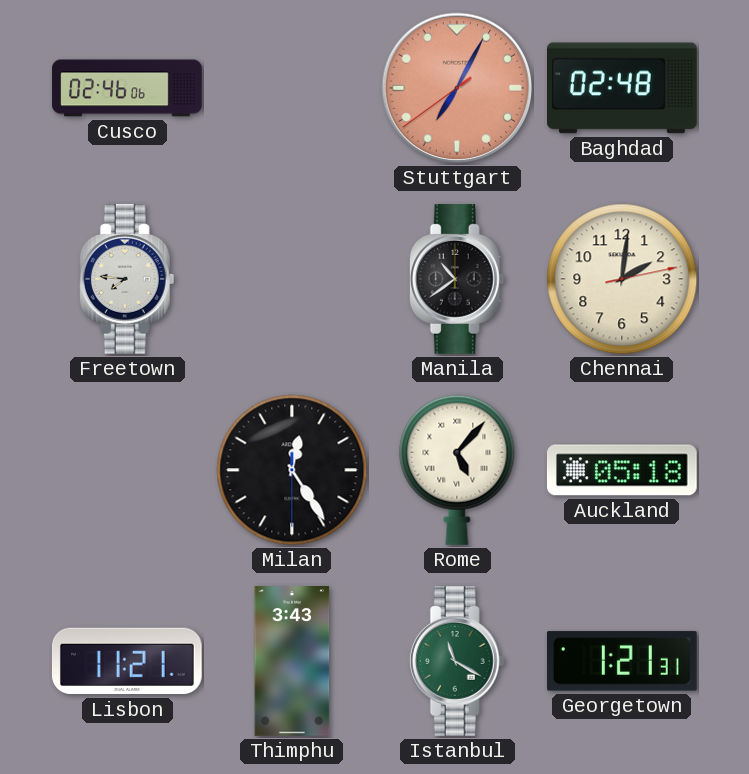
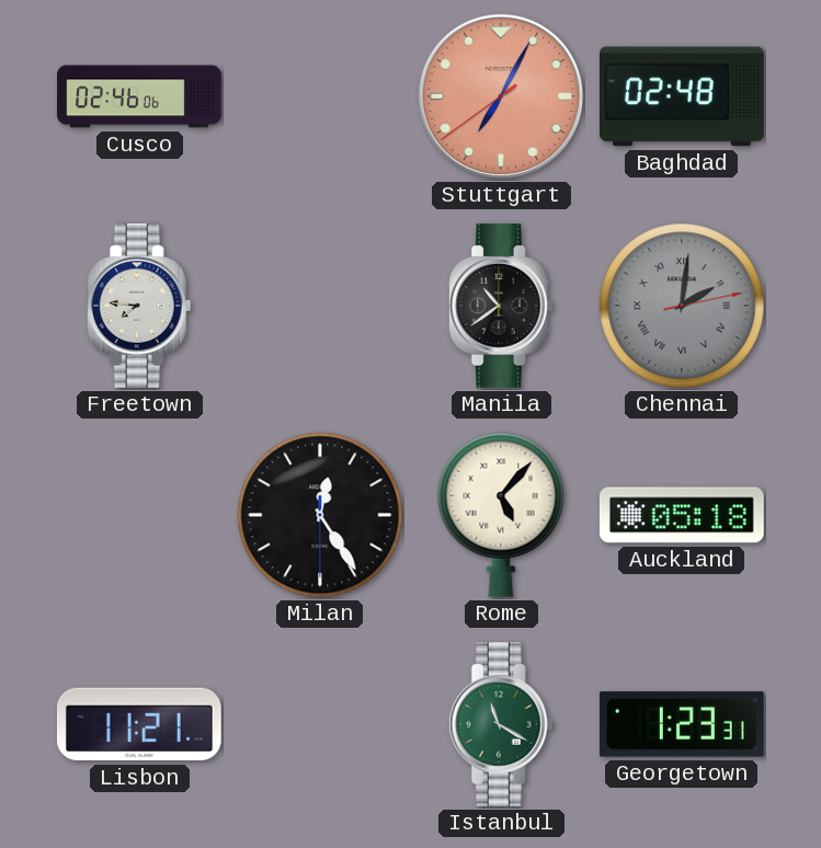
Chennai dial: cream -> grey
Chennai numerals: Arabic -> Roman
Thimphu: 3:43 -> none
Georgetown: 1:21 -> 1:23
